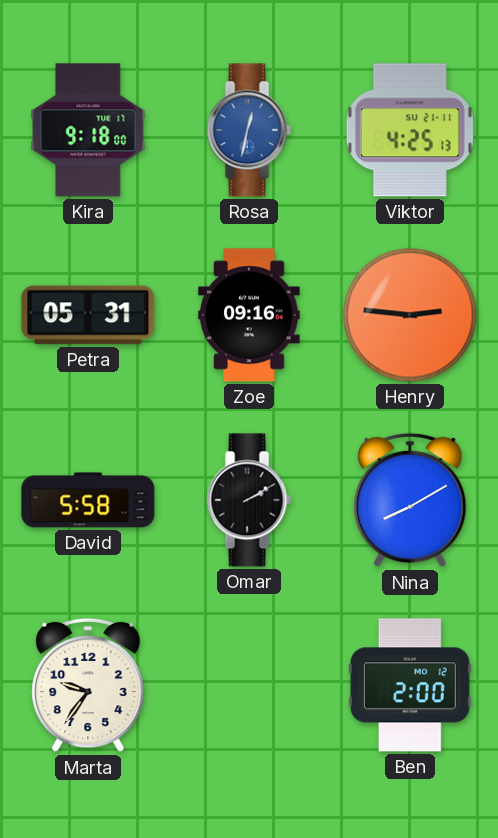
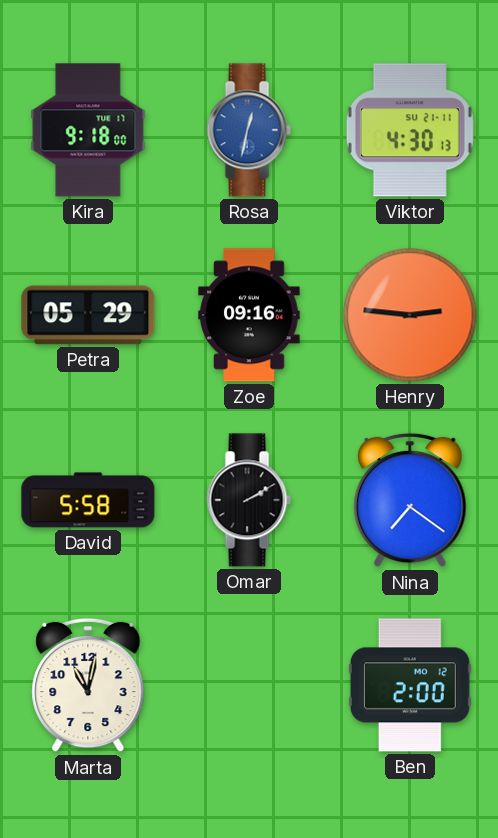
Viktor: 4:25 -> 4:30
Petra: 05:31 -> 05:29
Nina: 8:10 -> 7:21
Marta: 9:36 -> 11:02
